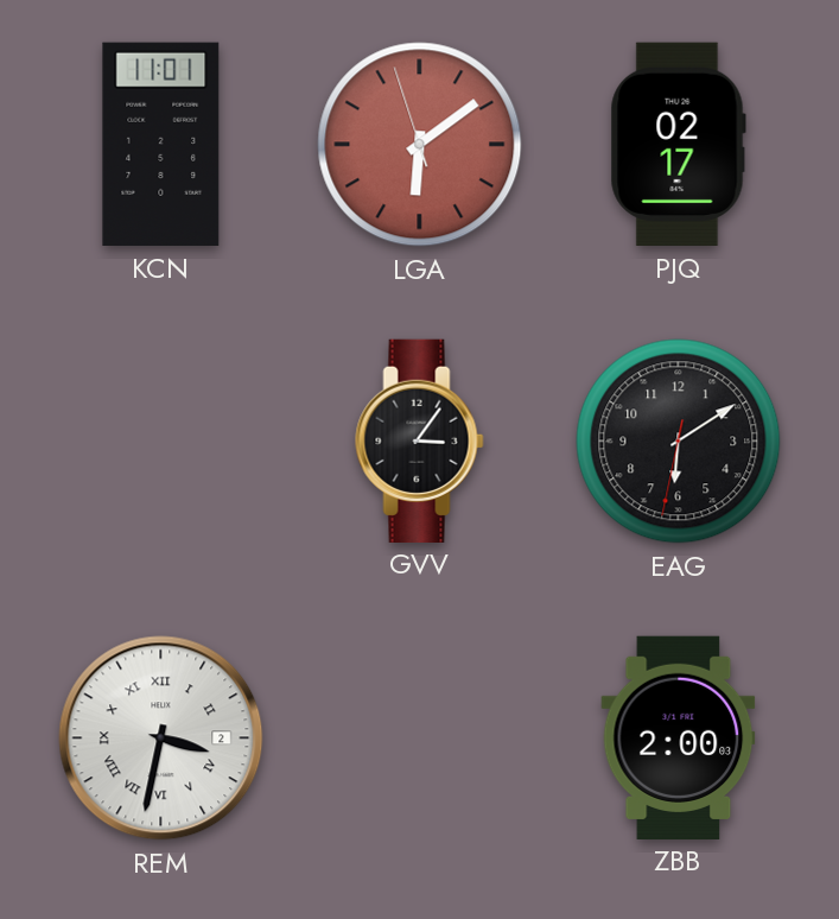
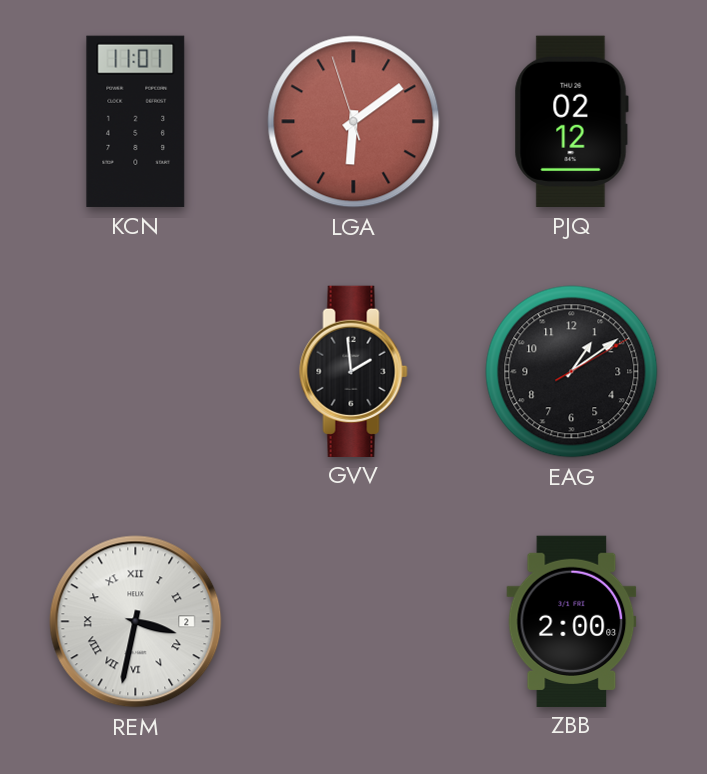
PJQ: 02:17 -> 02:12
GVV: 3:06 -> 1:59
EAG: 6:09 -> 1:09
